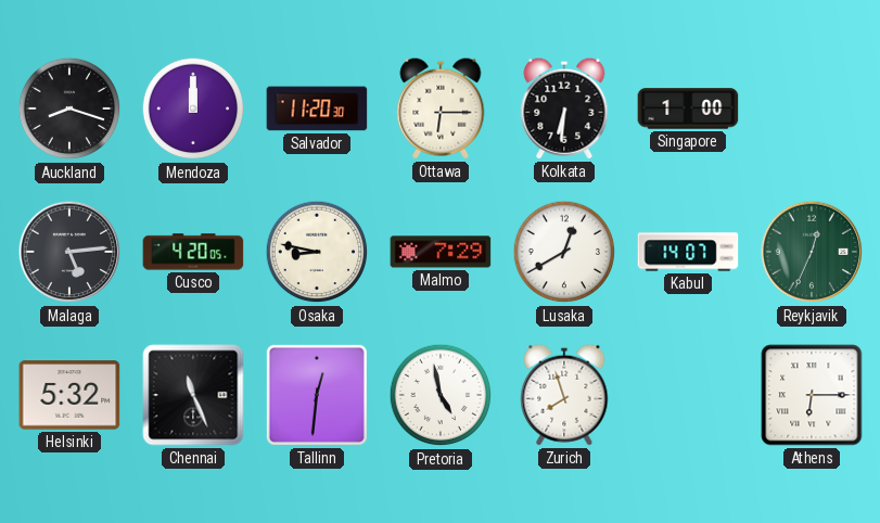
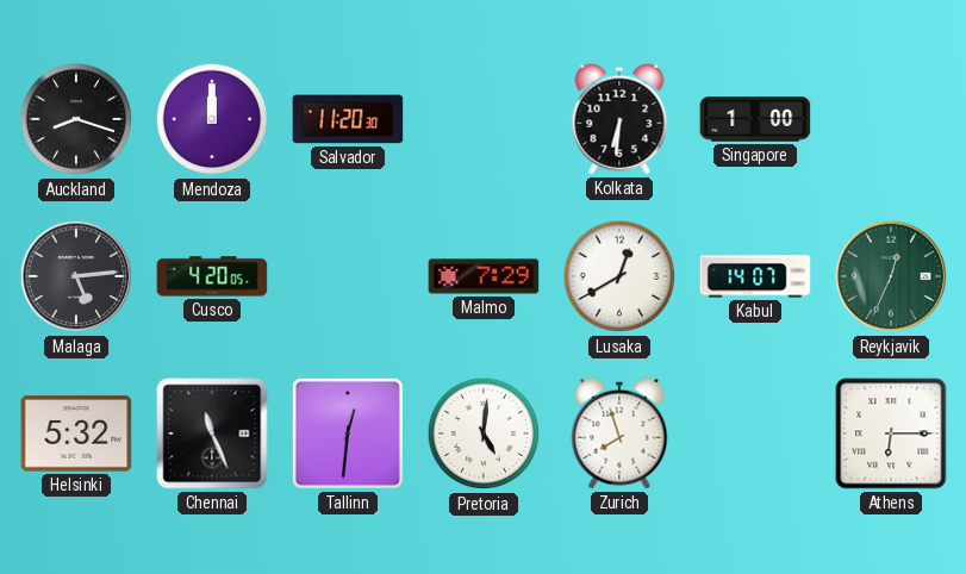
Ottawa: 6:15 -> none
Osaka: 8:47 -> none
Pretoria: 4:58 -> 5:01
